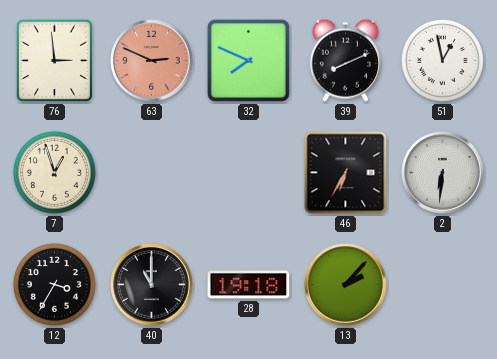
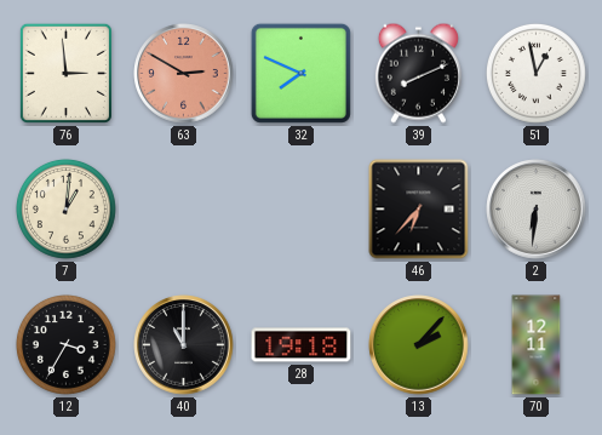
63: 2:49 -> 2:50
7: 12:57 -> 1:01
46: 6:35 -> 6:37
70: none -> 12:11
